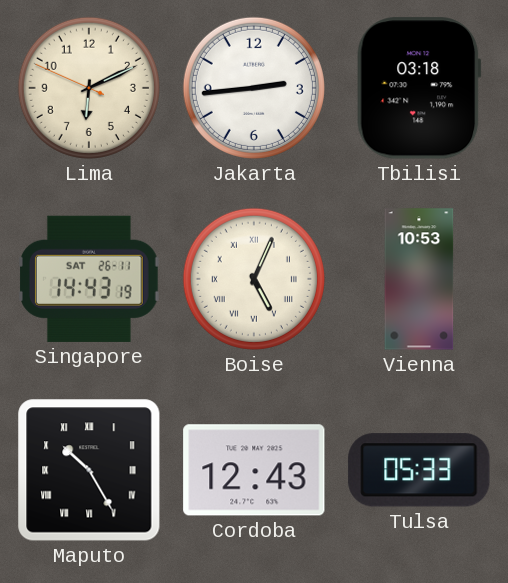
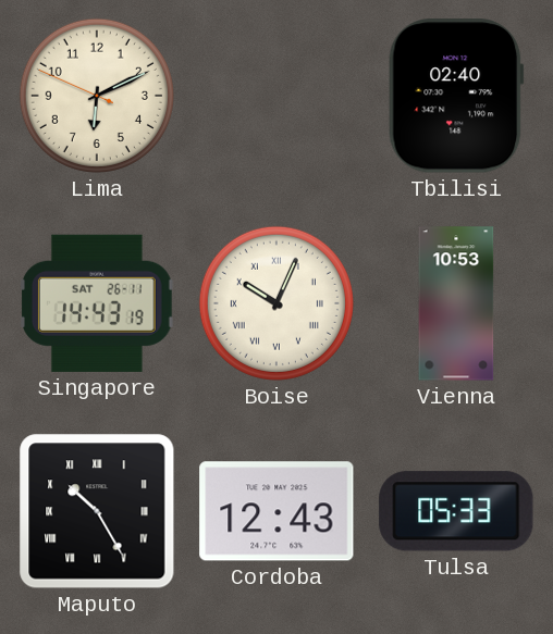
Jakarta: 2:44 -> none
Tbilisi: 03:18 -> 02:40
Boise: 5:04 -> 10:04
